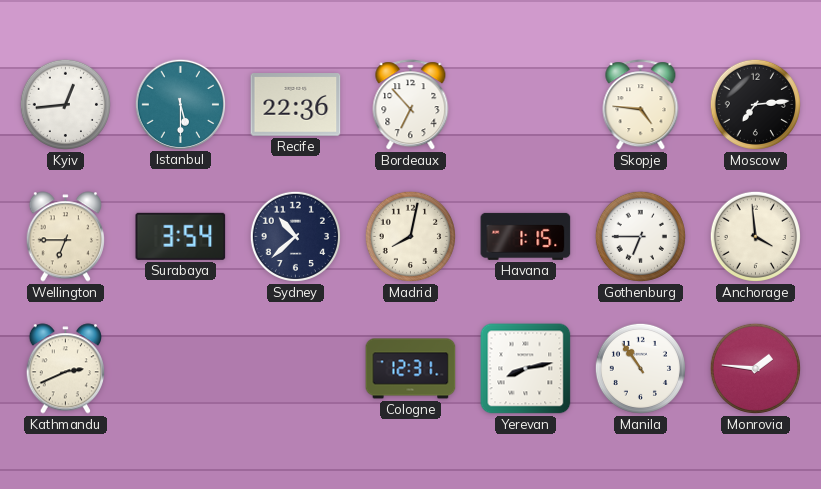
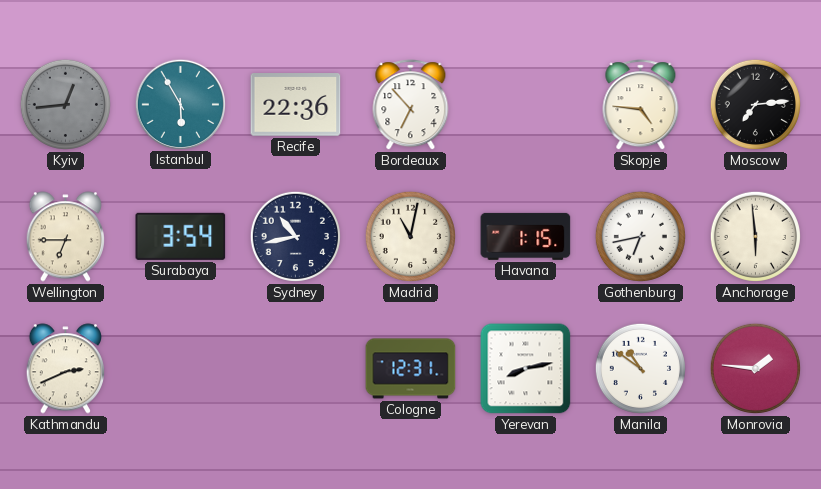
Kyiv dial: white -> grey
Istanbul: 5:30 -> 5:55
Sydney: 10:38 -> 10:43
Madrid: 8:02 -> 11:02
Gothenburg: 6:45 -> 6:43
Anchorage: 3:59 -> 5:59
Manila: 10:54 -> 10:51
